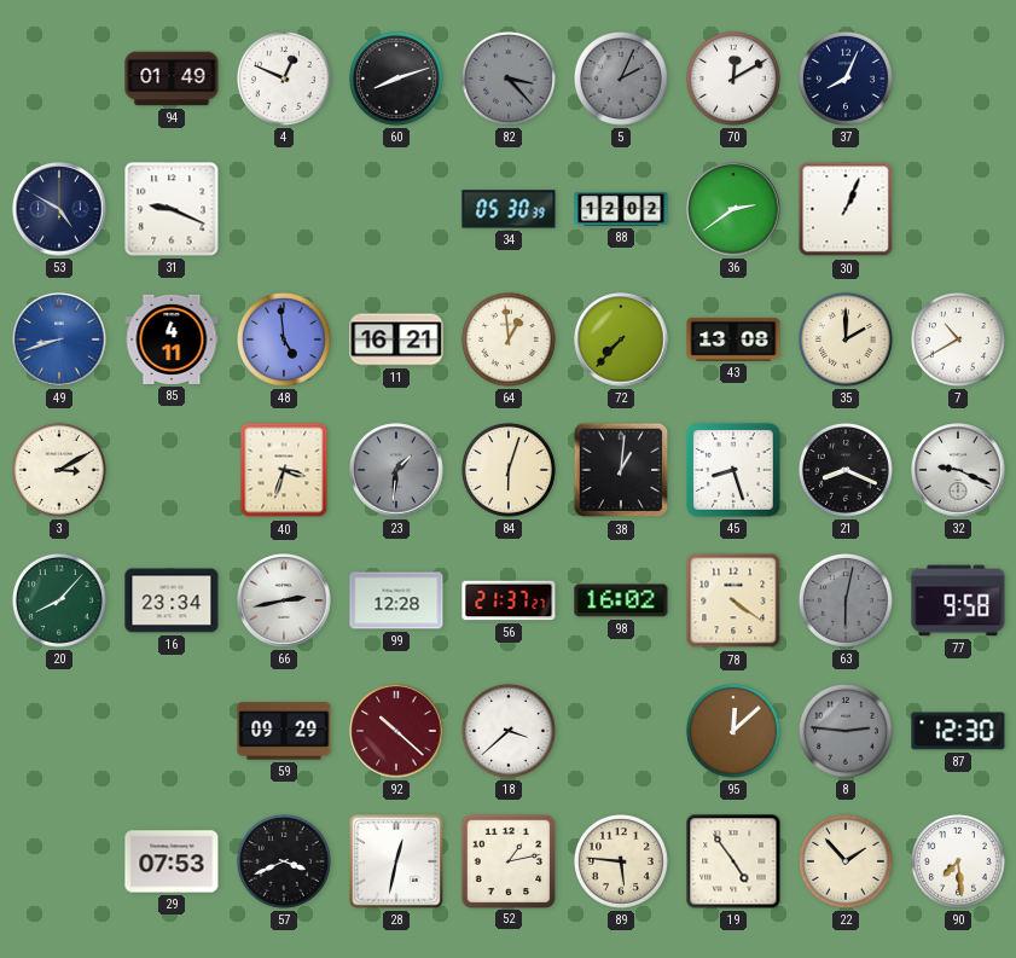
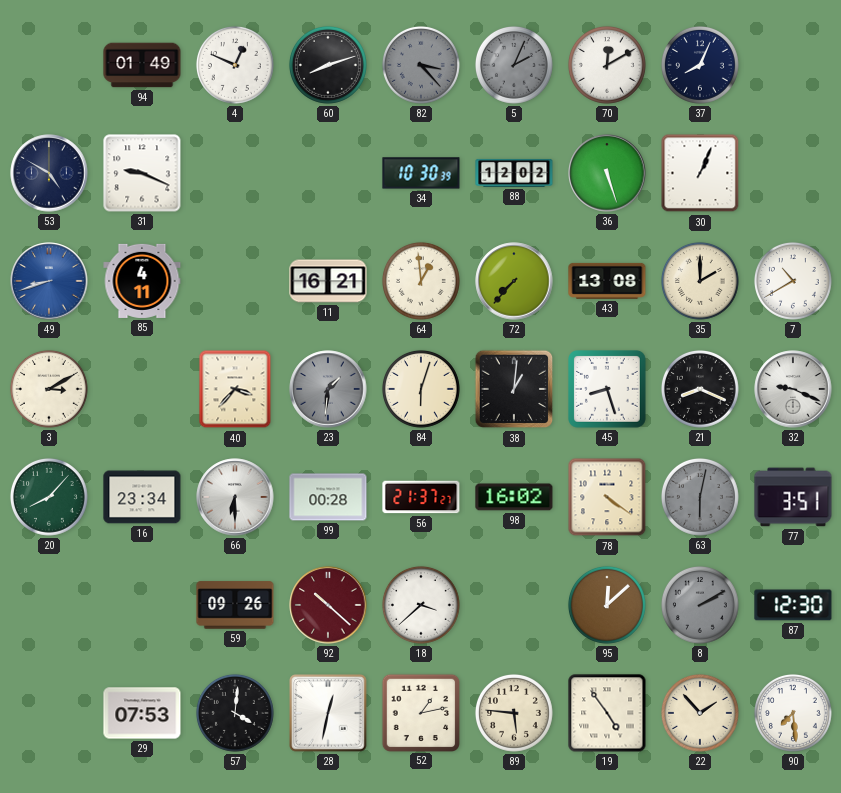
34: 05:30 -> 10:30
36: 2:39 -> 5:27
48: 4:59 -> none
40: 3:33 -> 3:37
66: 2:43 -> 6:30
99: 12:28 -> 00:28
77: 9:58 -> 3:51
59: 09:29 -> 09:26
8: 2:46 -> 2:10
57: 3:41 -> 4:01
